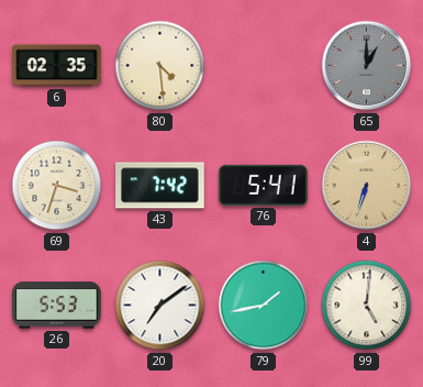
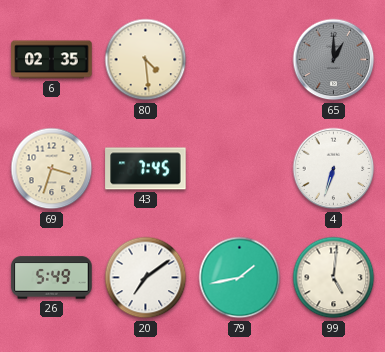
43: 7:42 -> 7:45
76: 5:41 -> none
4 dial: champagne -> white
26: 5:53 -> 5:49
